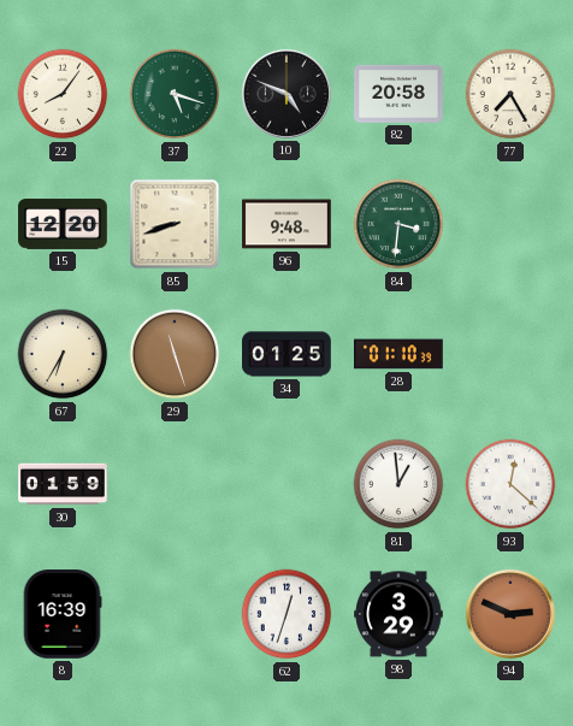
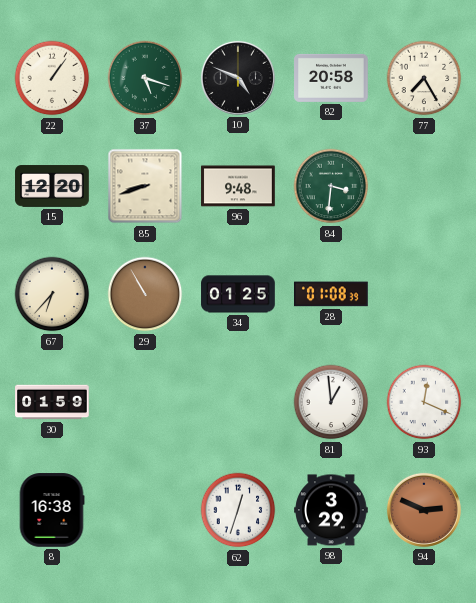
22: 8:06 -> 1:06
67: 6:35 -> 6:37
29: 11:27 -> 10:55
28: 01:10 -> 01:08
93: 12:22 -> 12:19
8: 16:39 -> 16:38
